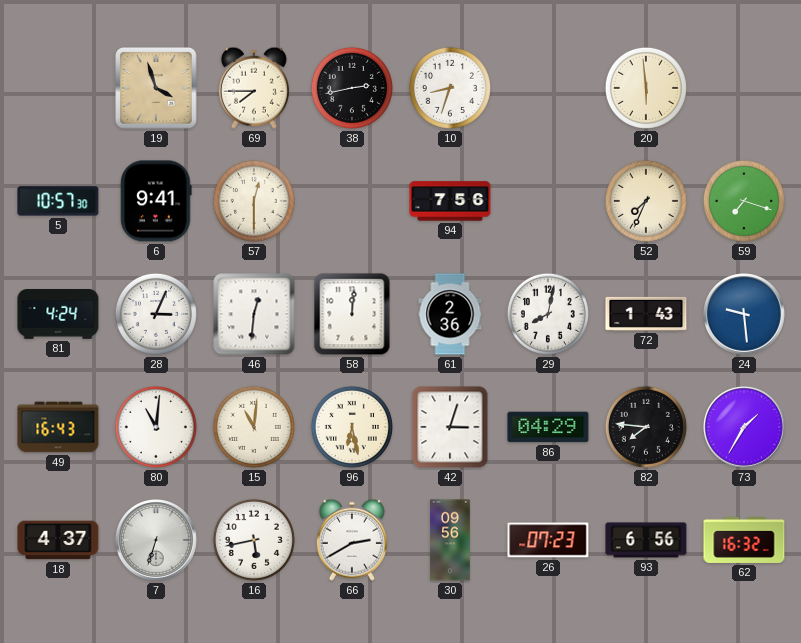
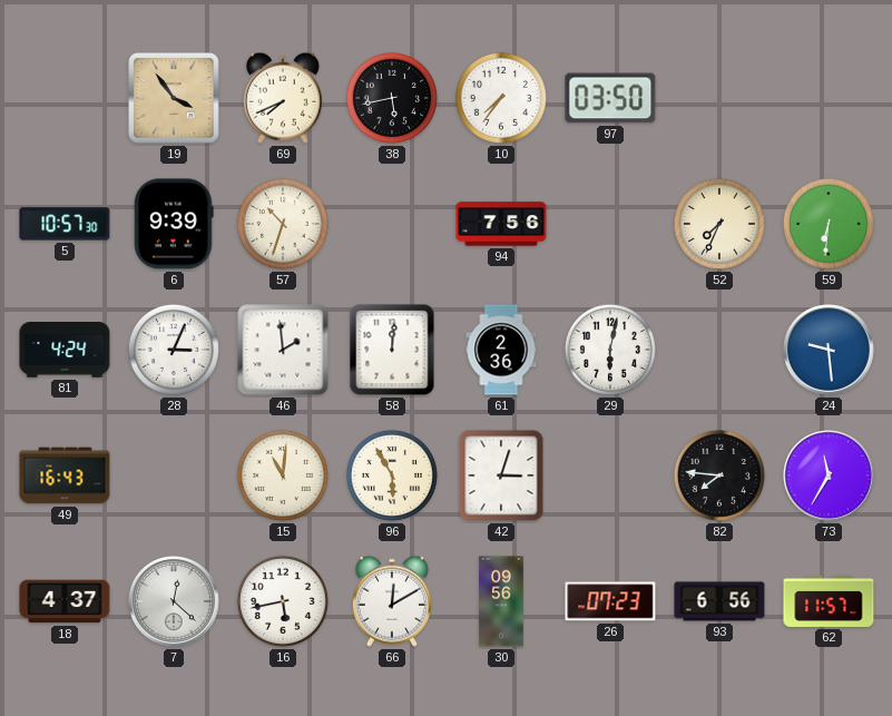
19: 3:57 -> 3:54
69: 7:45 -> 7:41
38: 2:43 -> 5:43
10: 8:33 -> 7:36
97: none -> 03:50
20: 5:59 -> none
6: 9:41 -> 9:39
57: 12:30 -> 10:33
59: 7:18 -> 6:31
46: 12:31 -> 1:59
29: 8:02 -> 6:02
72: 1:43 -> none
80: 11:01 -> none
96: 6:28 -> 5:55
86: 04:29 -> none
73: 1:35 -> 11:35
7: 6:33 -> 12:22
66: 2:40 -> 12:10
62: 16:32 -> 11:57
